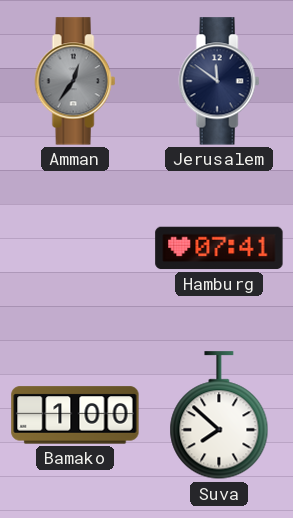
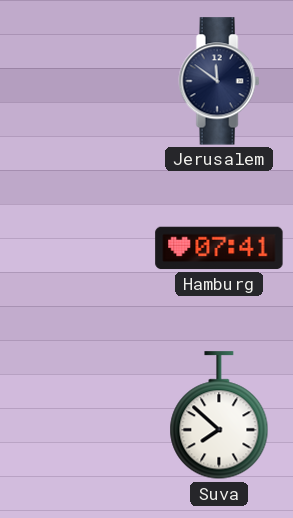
Amman: 12:36 -> none
Bamako: 1:00 -> none
